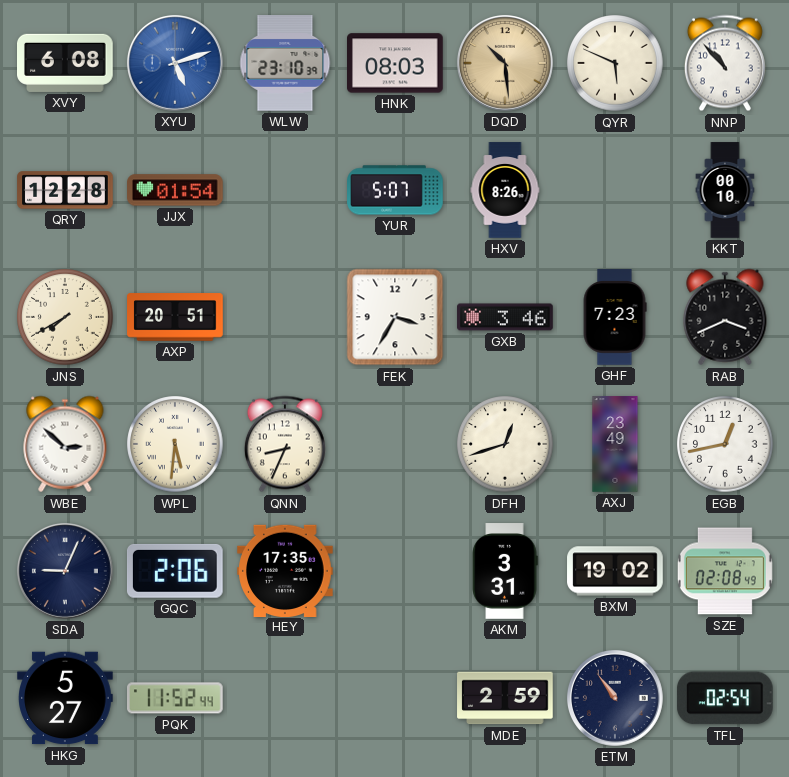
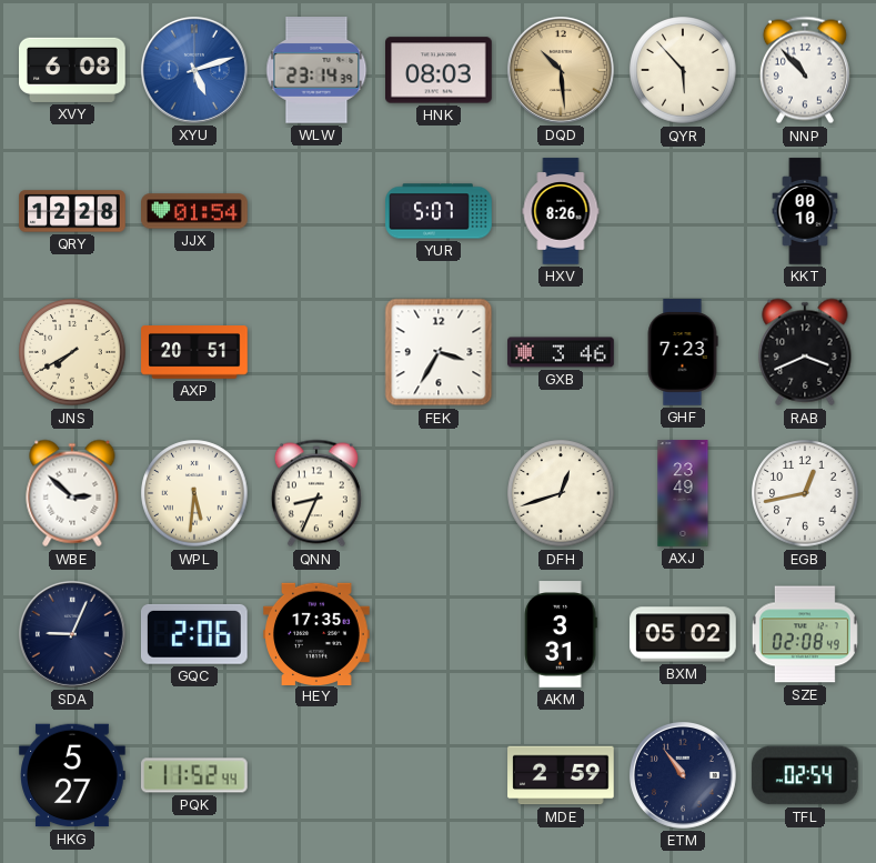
WLW: 23:10 -> 23:14
QYR: 5:49 -> 5:53
BXM: 19:02 -> 05:02
